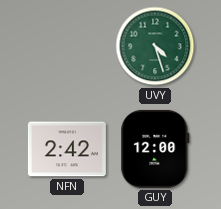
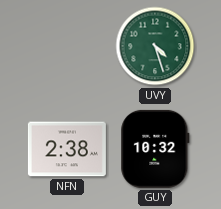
NFN: 2:42 -> 2:38
GUY: 12:00 -> 10:32
